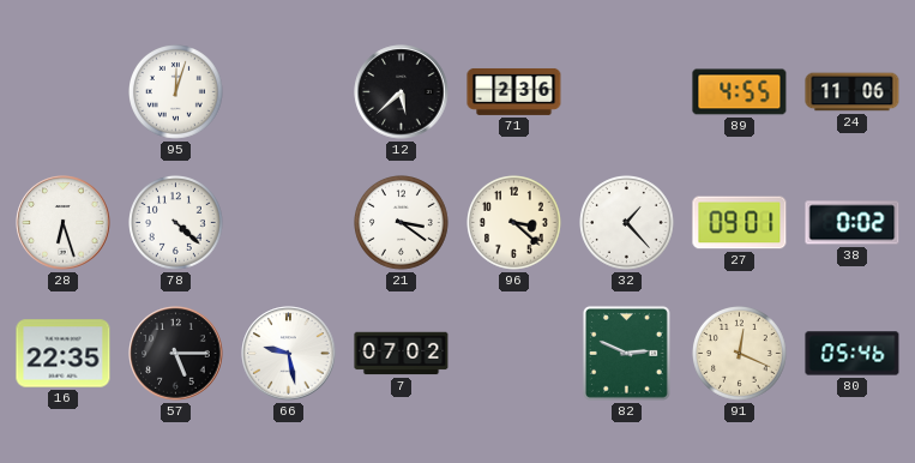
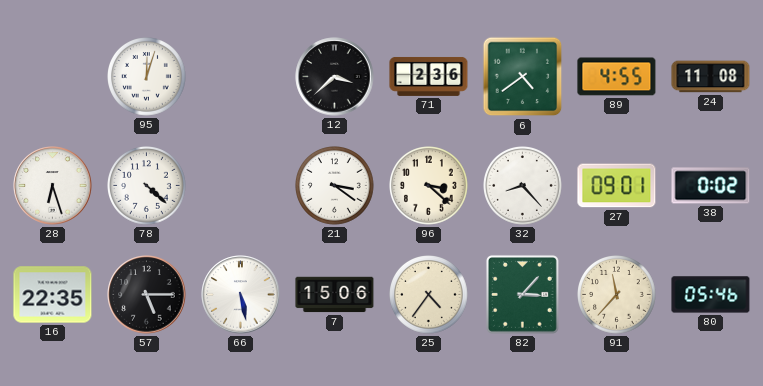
12: 5:38 -> 3:38
6: none -> 4:39
24: 11:06 -> 11:08
32: 1:23 -> 8:23
66: 9:28 -> 5:28
7: 07:02 -> 15:06
25: none -> 4:36
82: 2:49 -> 3:07
91: 12:19 -> 11:37
